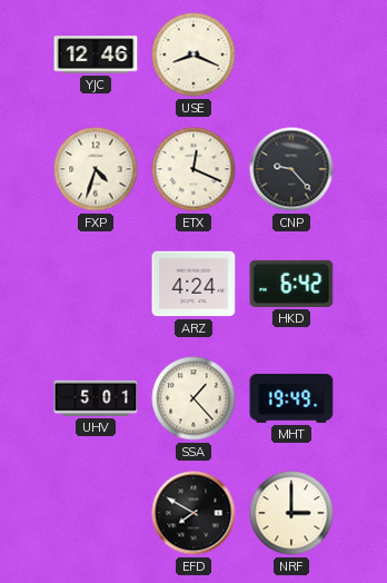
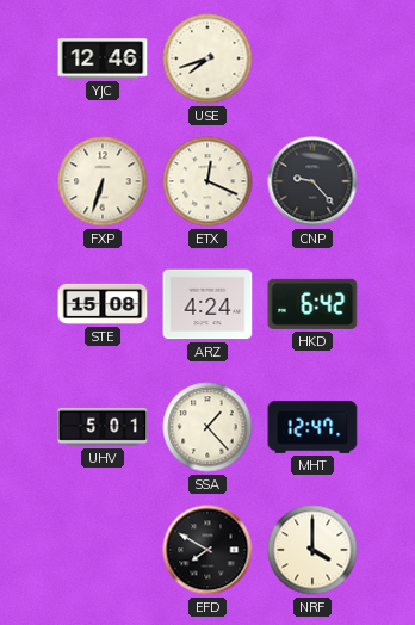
USE: 8:19 -> 7:42
FXP: 4:33 -> 6:33
STE: none -> 15:08
MHT: 19:49 -> 12:47
NRF: 3:00 -> 4:00
